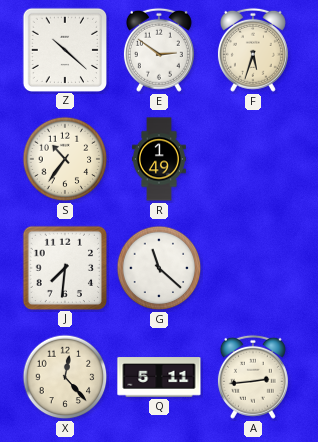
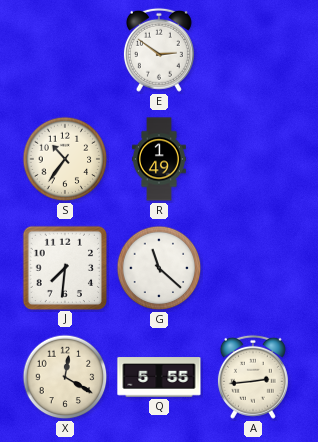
Z: 10:22 -> none
F: 5:33 -> none
X: 12:23 -> 12:20
Q: 5:11 -> 5:55
